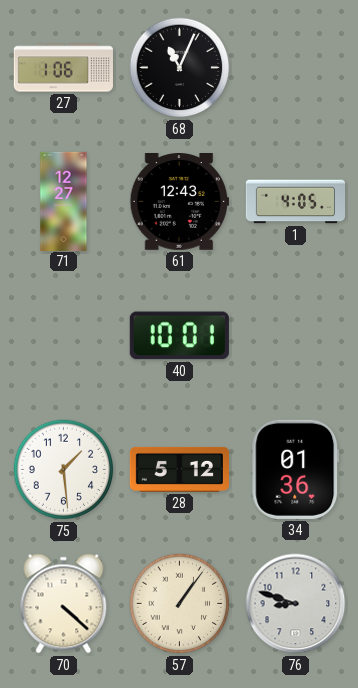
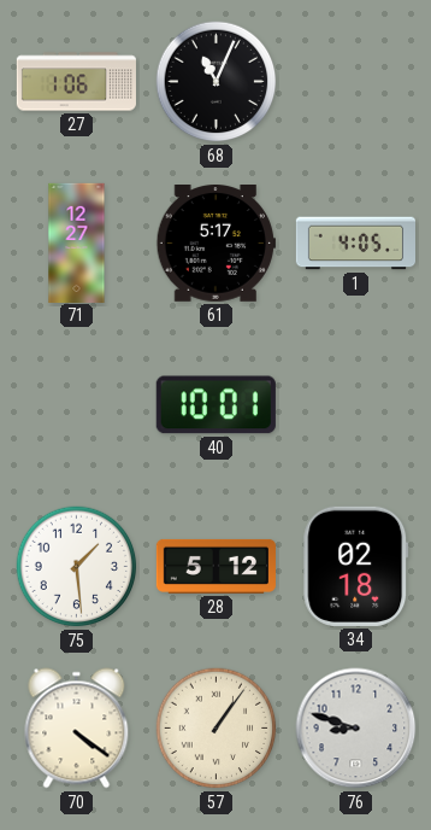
61: 12:43 -> 5:17
34: 01:36 -> 02:18
70: 4:22 -> 4:21
